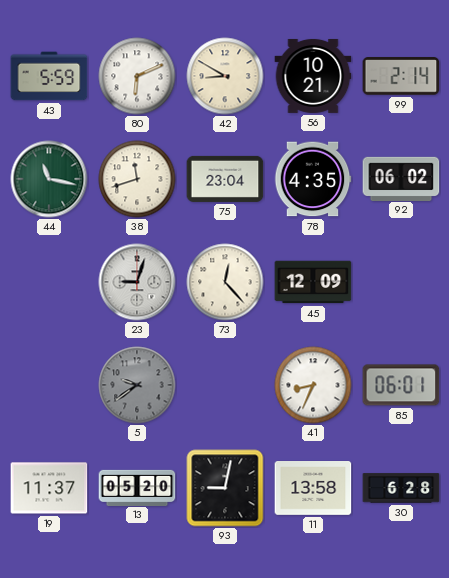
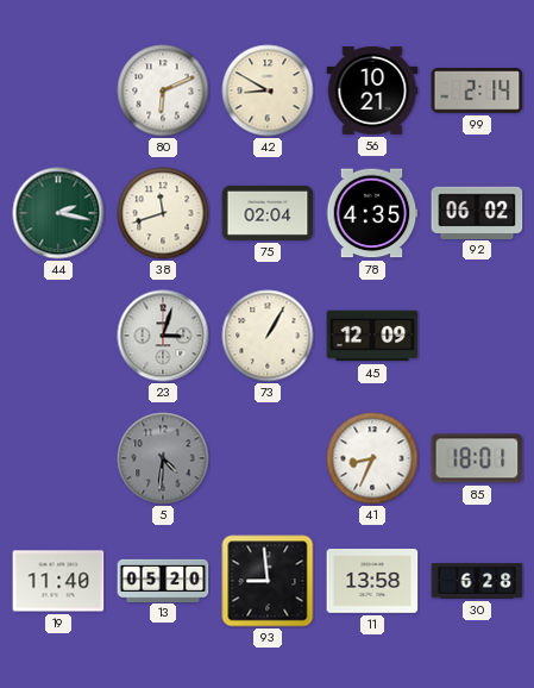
43: 5:59 -> none
44: 11:17 -> 2:17
75: 23:04 -> 02:04
23: 9:03 -> 3:03
73: 12:23 -> 1:05
5: 9:39 -> 4:31
85: 06:01 -> 18:01
19: 11:37 -> 11:40
93: 9:02 -> 8:59
